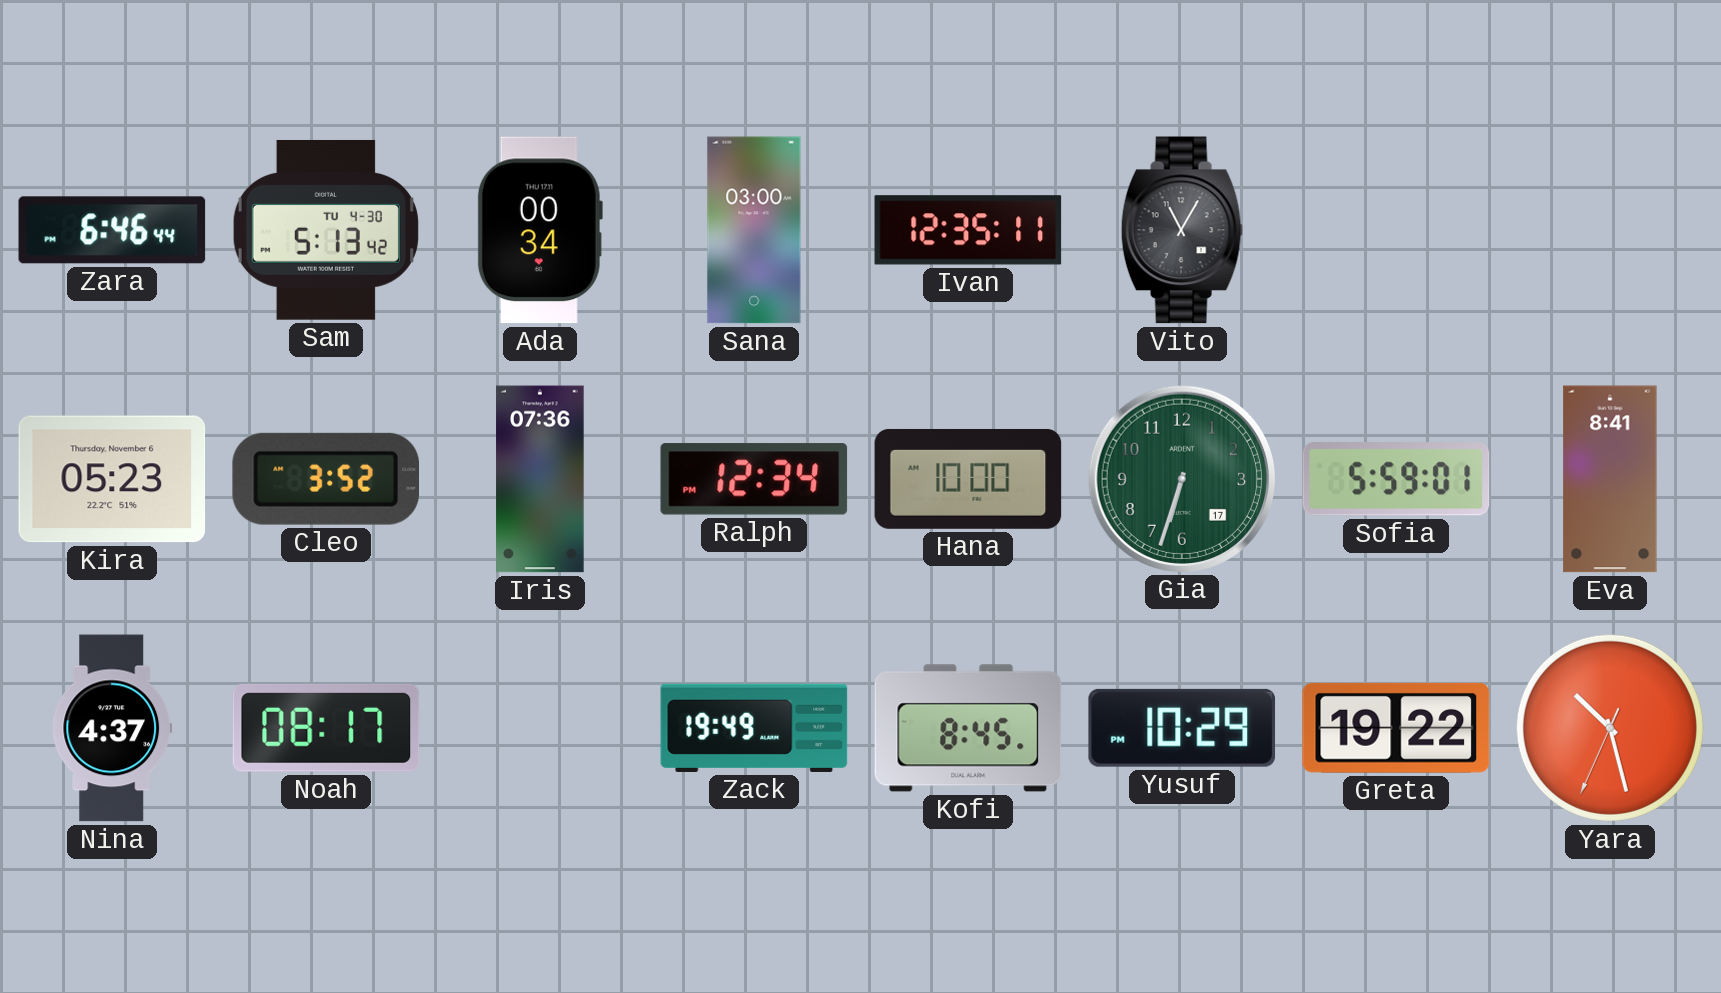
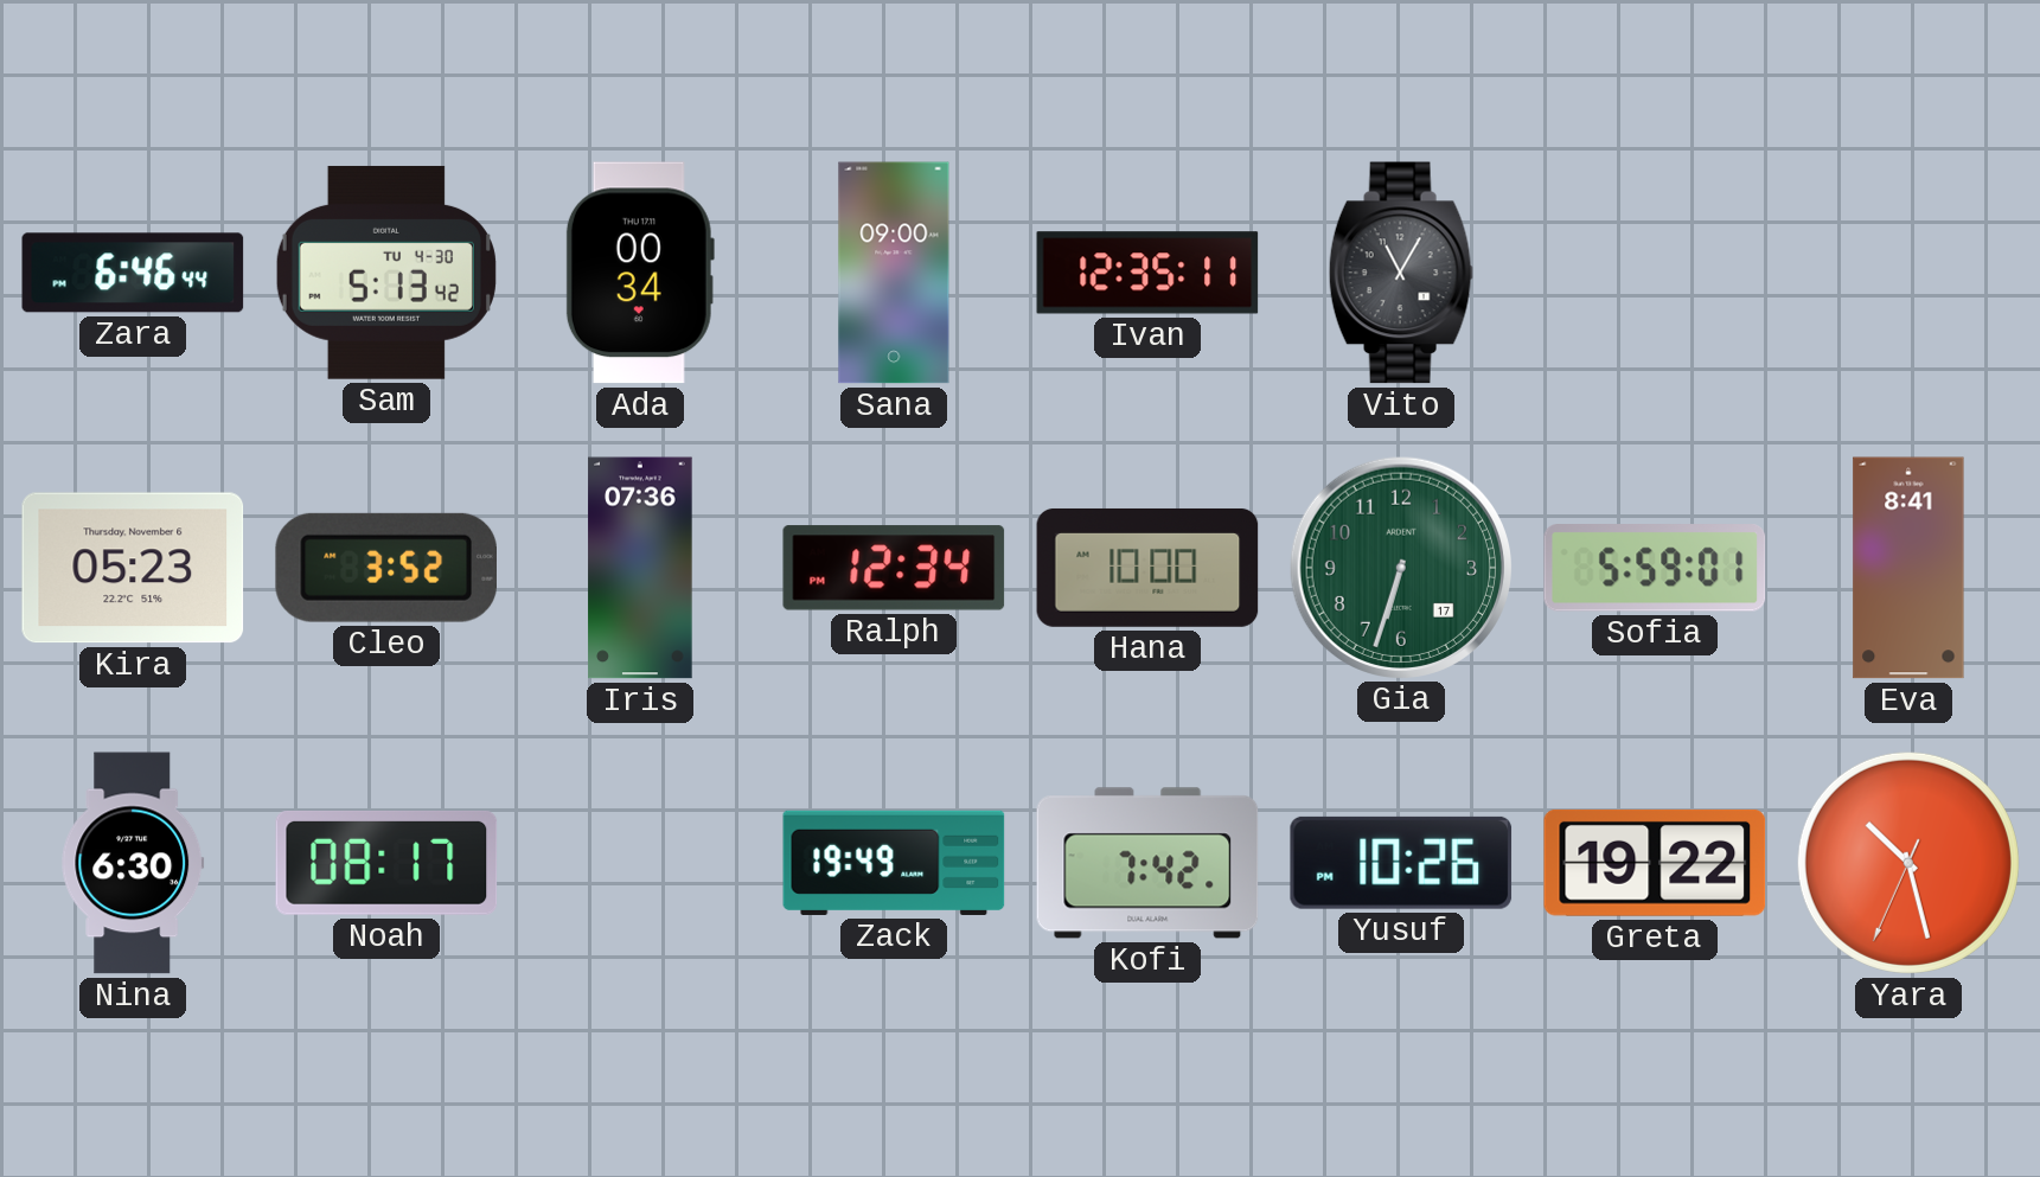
Sana: 03:00 -> 09:00
Nina: 4:37 -> 6:30
Kofi: 8:45 -> 7:42
Yusuf: 10:29 -> 10:26
